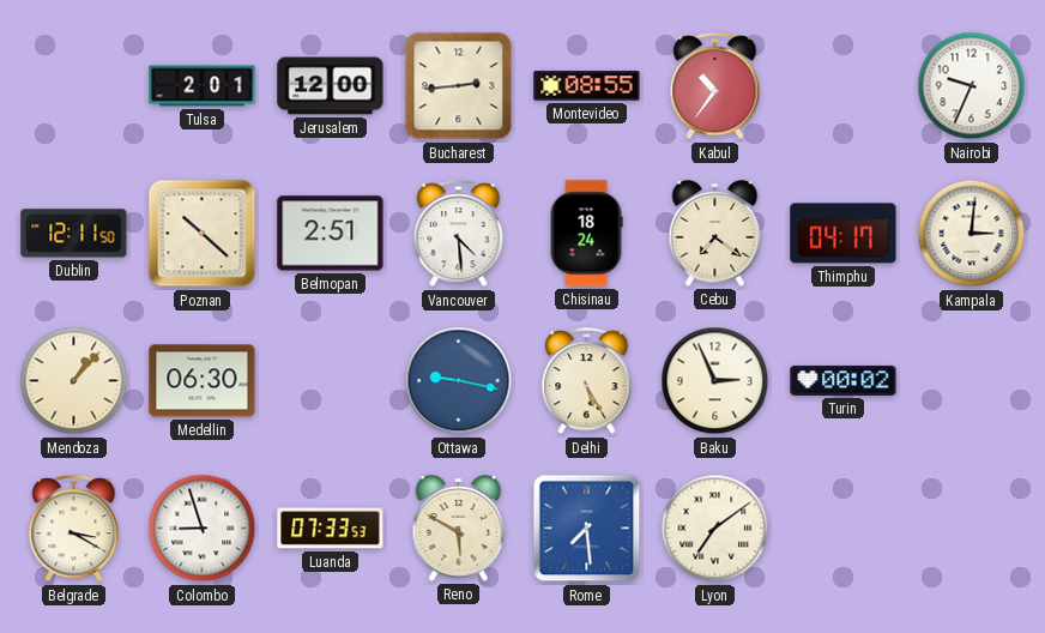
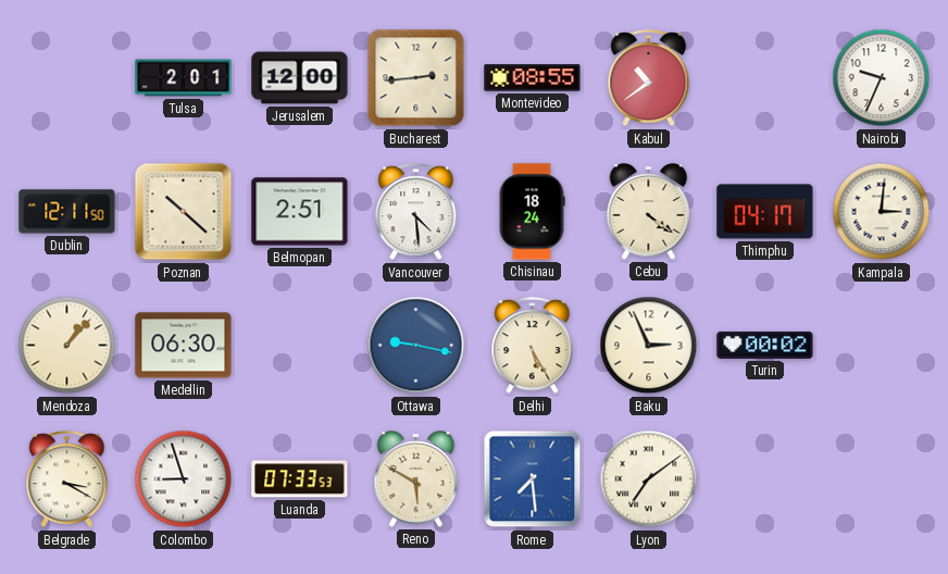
Kabul: 10:36 -> 10:39
Cebu: 7:21 -> 4:21
